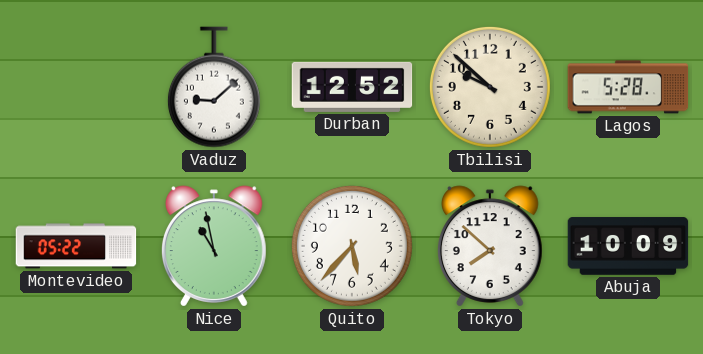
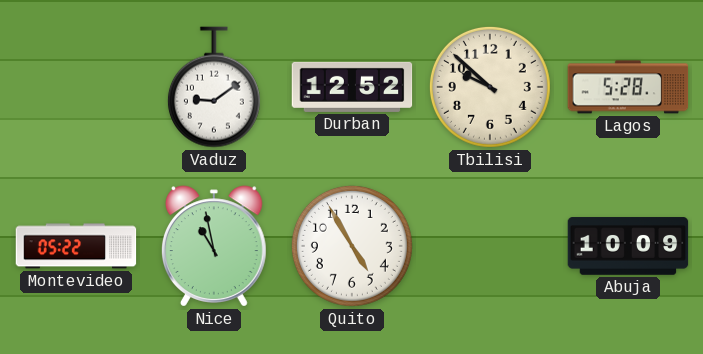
Vaduz: 9:08 -> 9:09
Quito: 5:37 -> 4:55
Tokyo: 7:52 -> none
